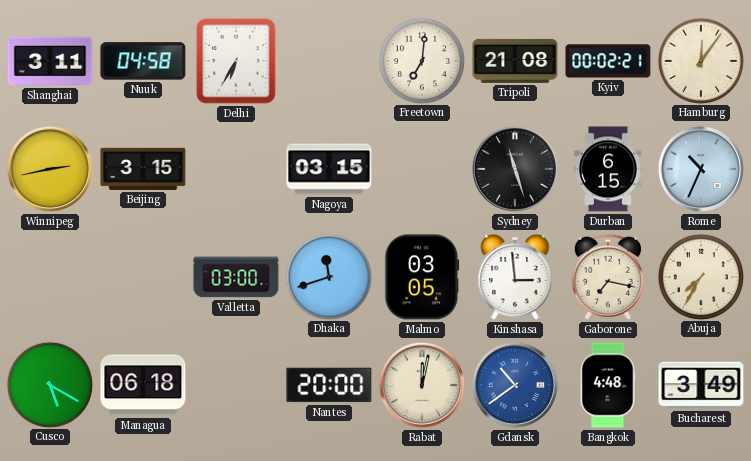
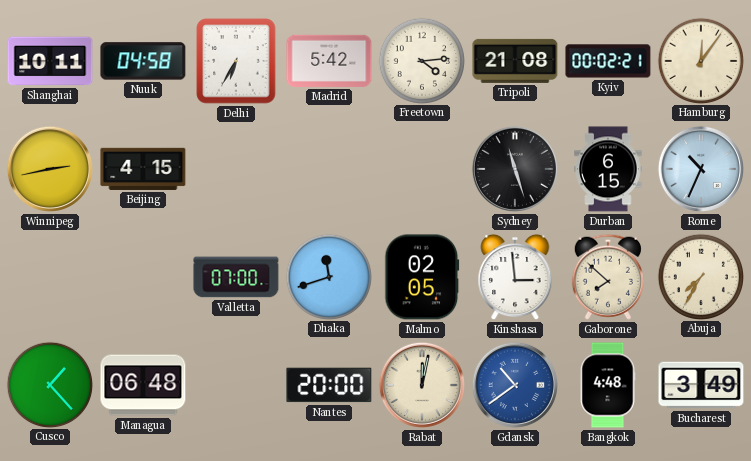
Shanghai: 3:11 -> 10:11
Madrid: none -> 5:42
Freetown: 7:01 -> 4:14
Beijing: 3:15 -> 4:15
Nagoya: 03:15 -> none
Valletta: 03:00 -> 07:00
Malmo: 03:05 -> 02:05
Gaborone: 7:17 -> 7:52
Cusco: 5:20 -> 1:23
Managua: 06:18 -> 06:48
